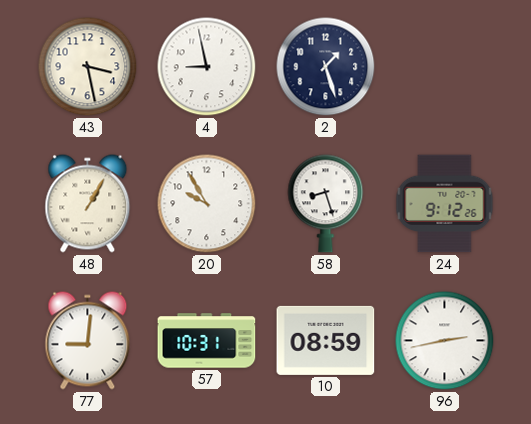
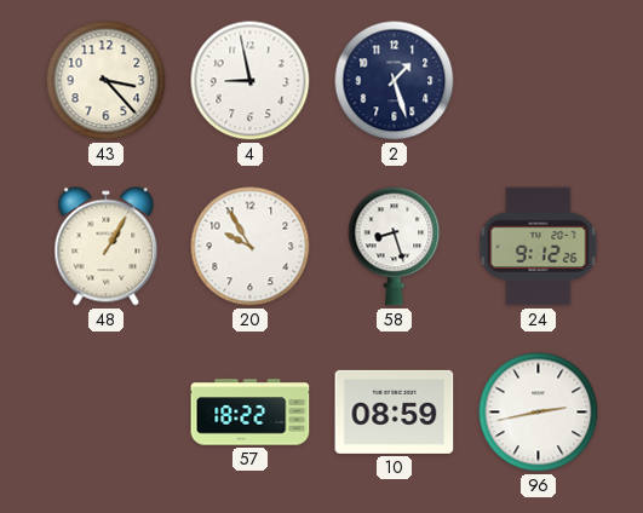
43: 3:28 -> 3:23
77: 9:01 -> none
57: 10:31 -> 18:22
